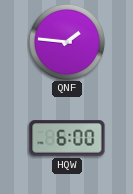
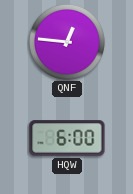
QNF: 1:46 -> 12:46
